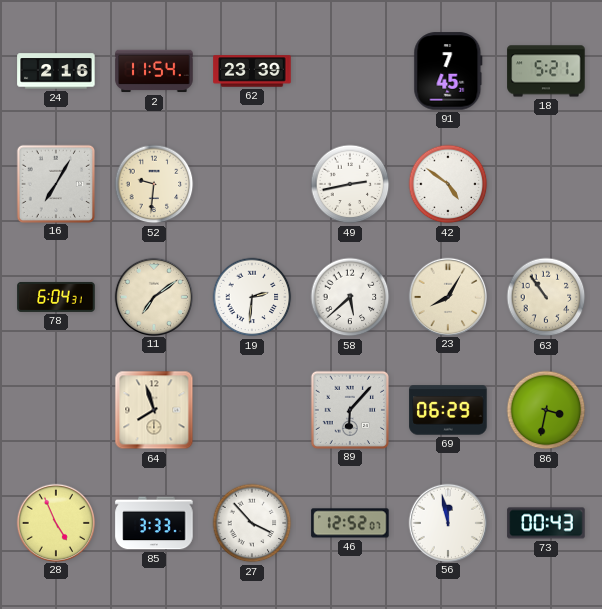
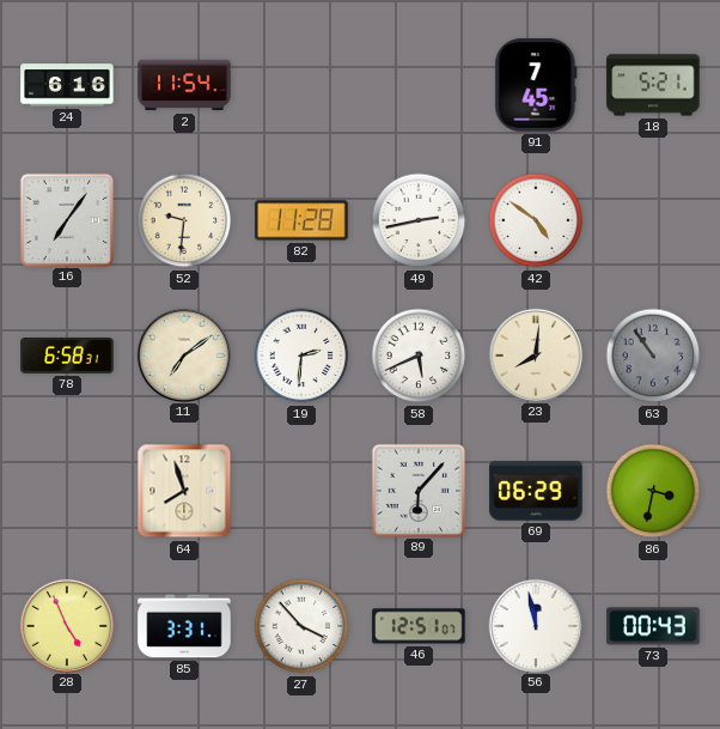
24: 2:16 -> 6:16
62: 23:39 -> none
16: 7:05 -> 7:06
82: none -> 11:28
78: 6:04 -> 6:58
58: 5:38 -> 5:41
23: 8:05 -> 8:01
63 dial: cream -> grey
85: 3:33 -> 3:31
46: 12:52 -> 12:51
